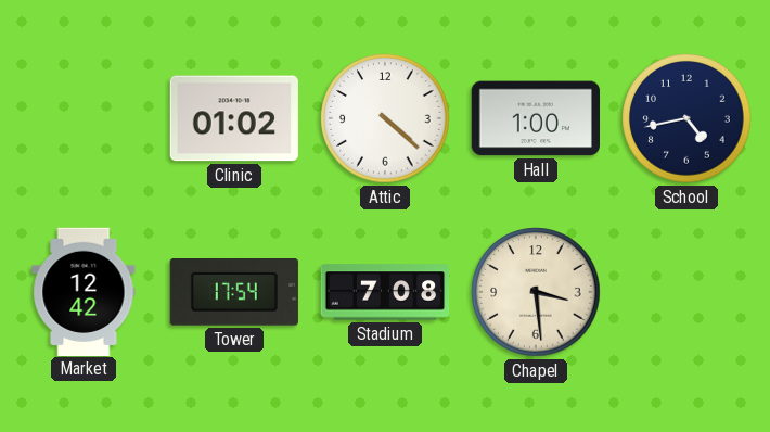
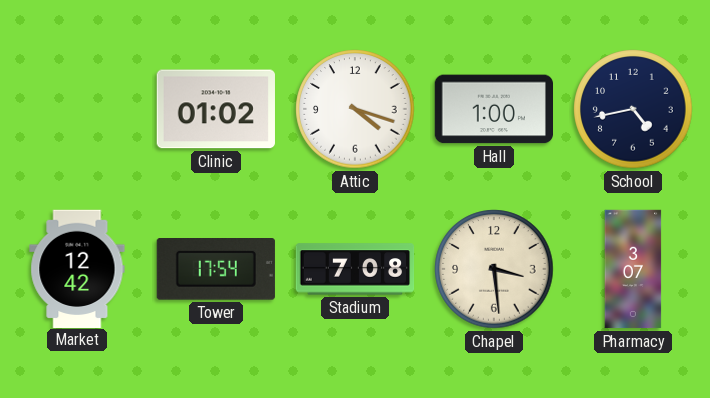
Attic: 4:22 -> 4:18
Pharmacy: none -> 3:07
